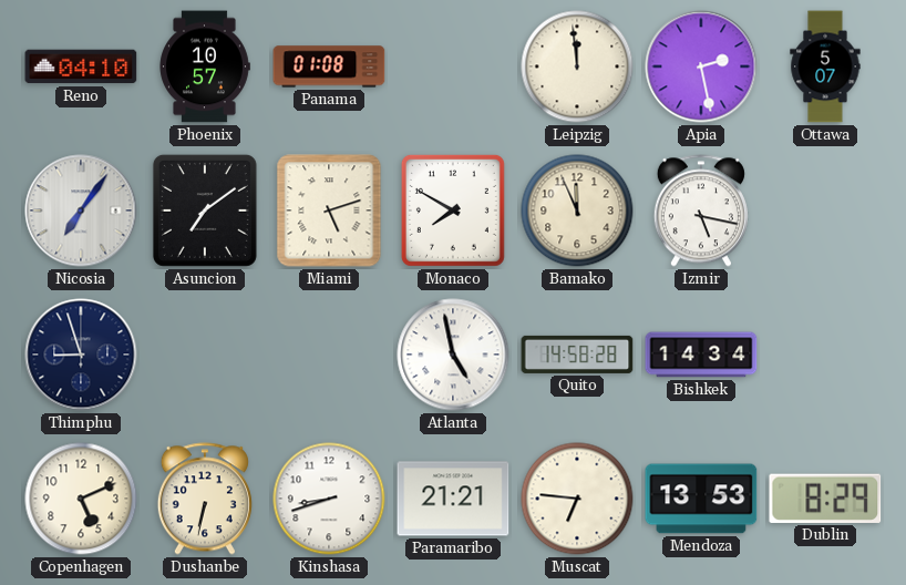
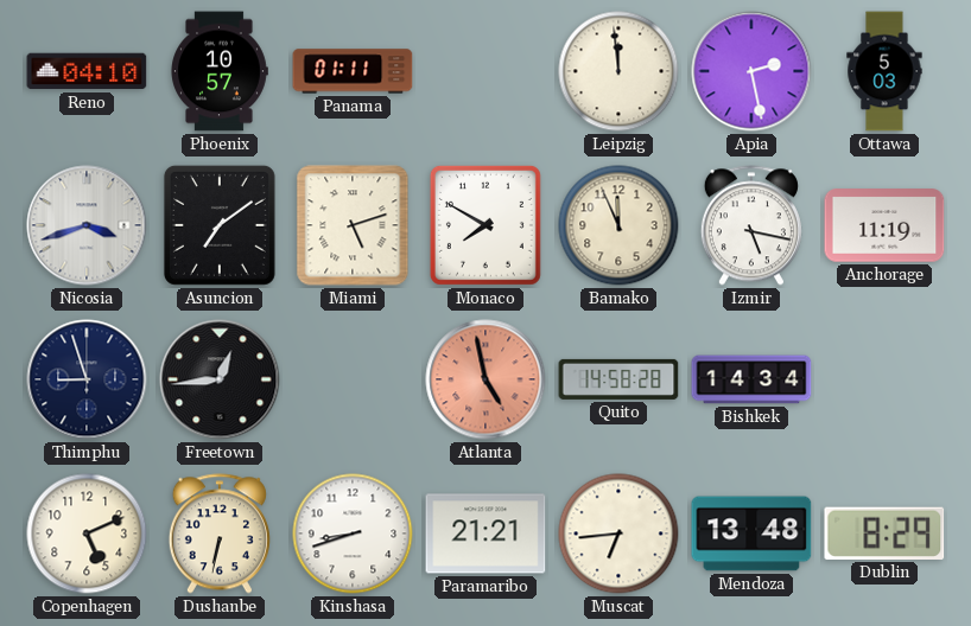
Panama: 01:08 -> 01:11
Ottawa: 5:07 -> 5:03
Nicosia: 7:06 -> 3:42
Anchorage: none -> 11:19
Freetown: none -> 12:44
Atlanta dial: white -> salmon
Muscat: 6:46 -> 6:44
Mendoza: 13:53 -> 13:48
